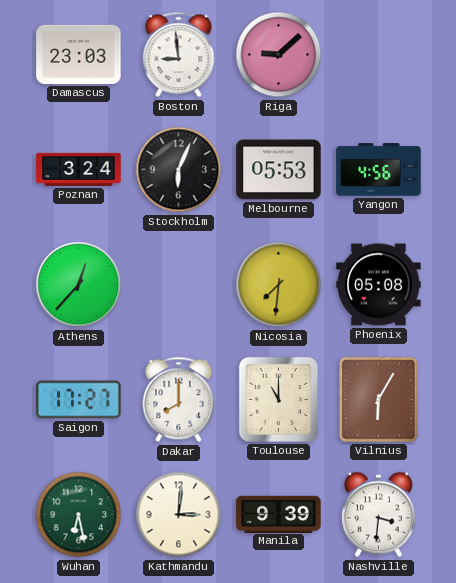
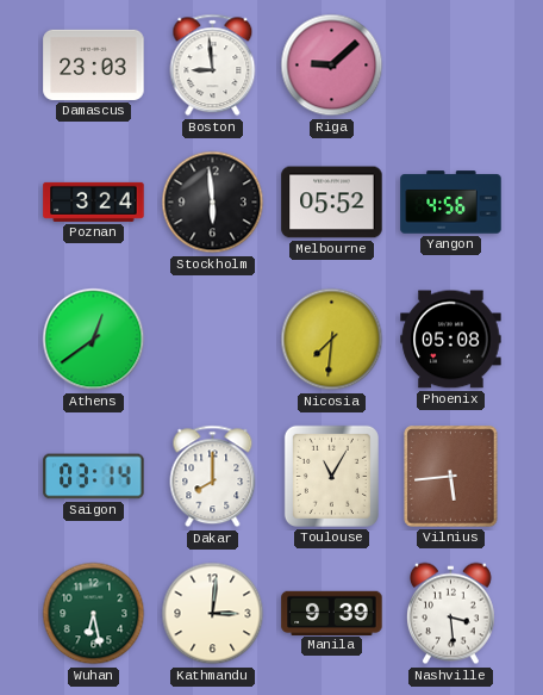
Stockholm: 6:04 -> 5:59
Melbourne: 05:53 -> 05:52
Athens: 12:37 -> 12:39
Saigon: 17:27 -> 03:14
Toulouse: 11:00 -> 11:05
Vilnius: 6:05 -> 5:44
Nashville: 3:31 -> 3:29
